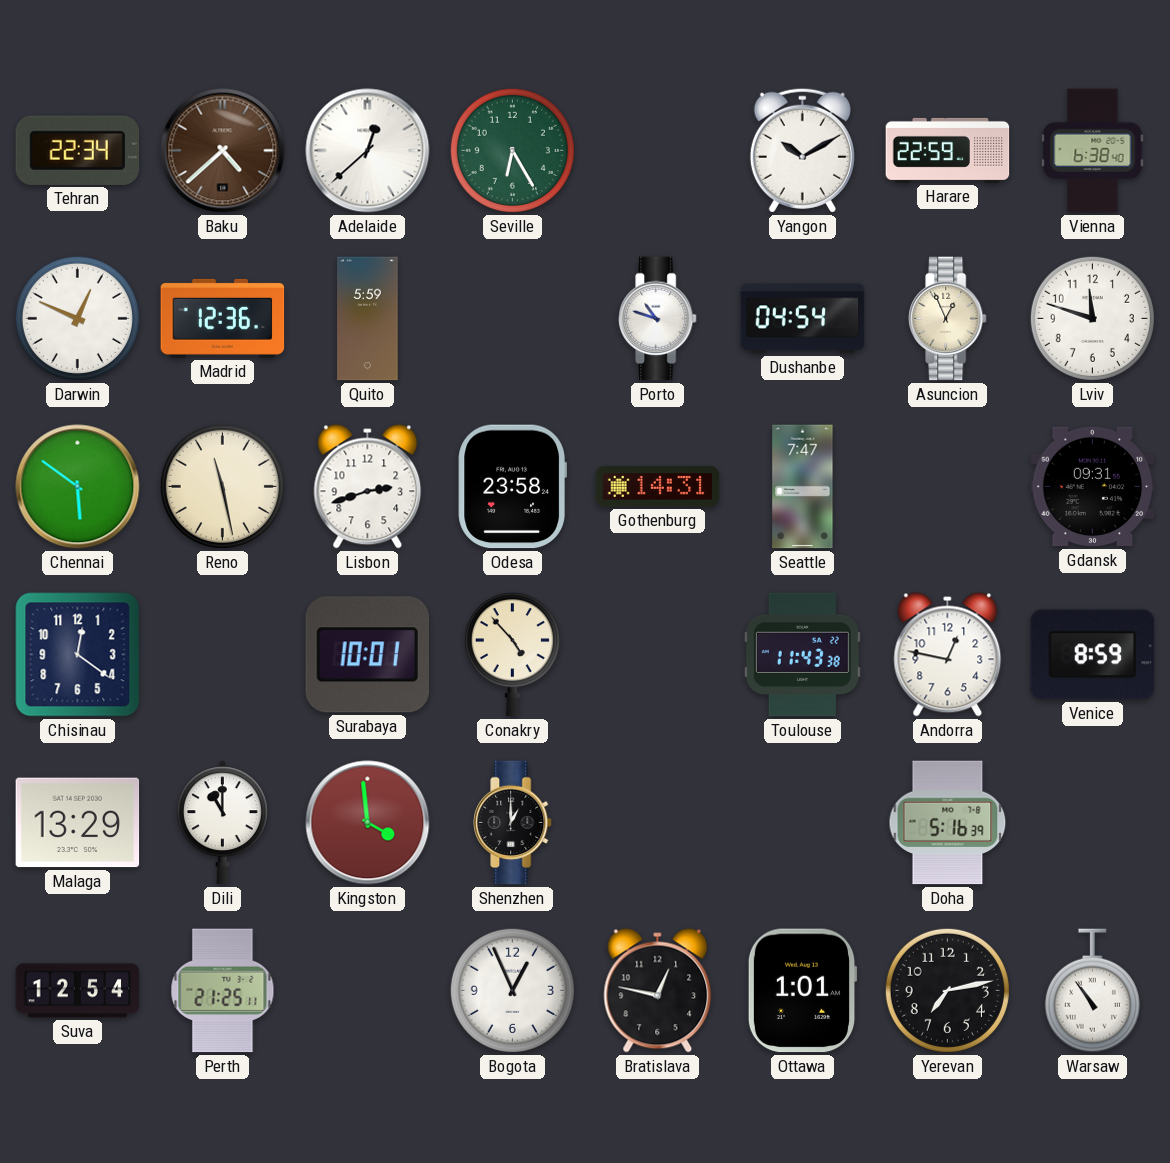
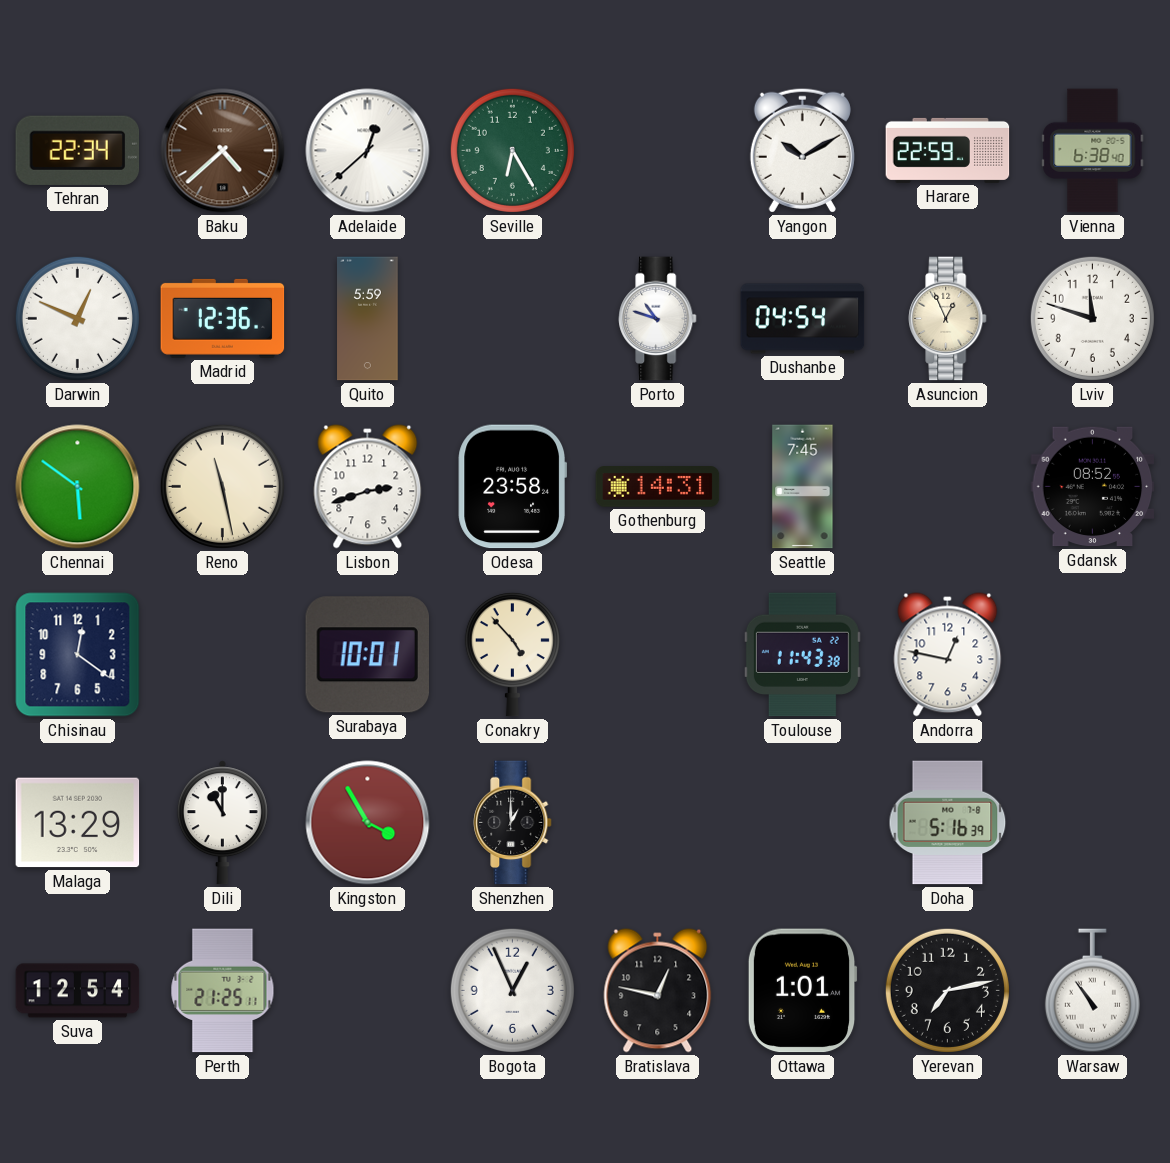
Seattle: 7:47 -> 7:45
Gdansk: 09:31 -> 08:52
Venice: 8:59 -> none
Kingston: 3:59 -> 3:55
